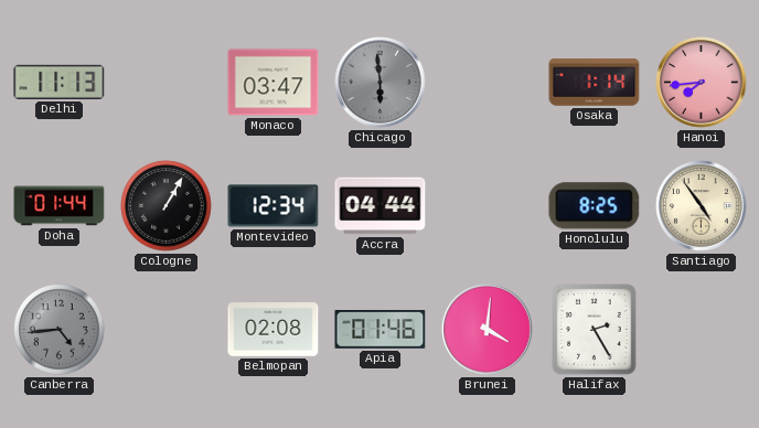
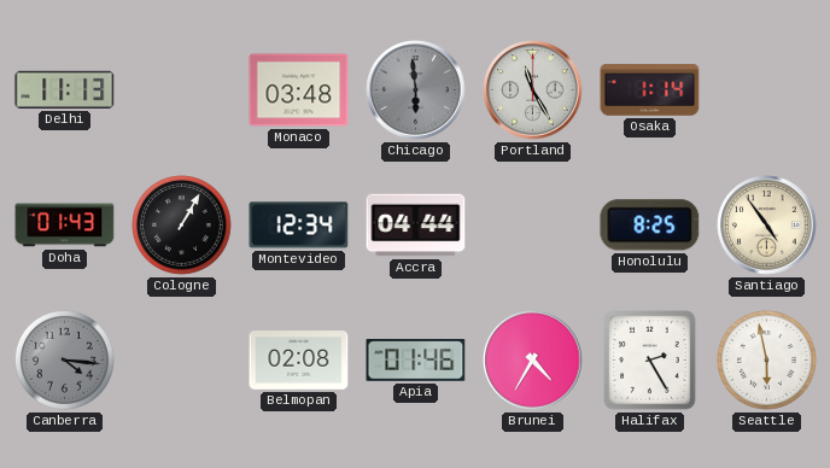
Monaco: 03:47 -> 03:48
Portland: none -> 11:25
Hanoi: 7:44 -> none
Doha: 01:44 -> 01:43
Canberra: 4:44 -> 4:16
Brunei: 4:01 -> 4:35
Seattle: none -> 5:58
